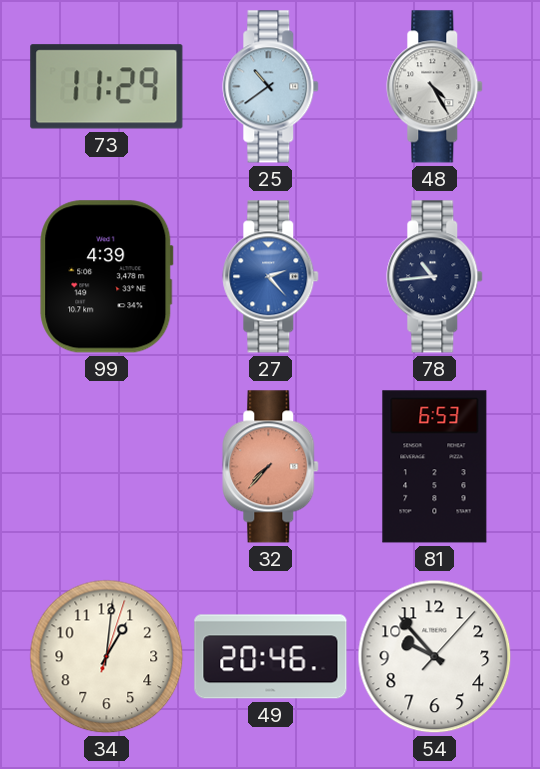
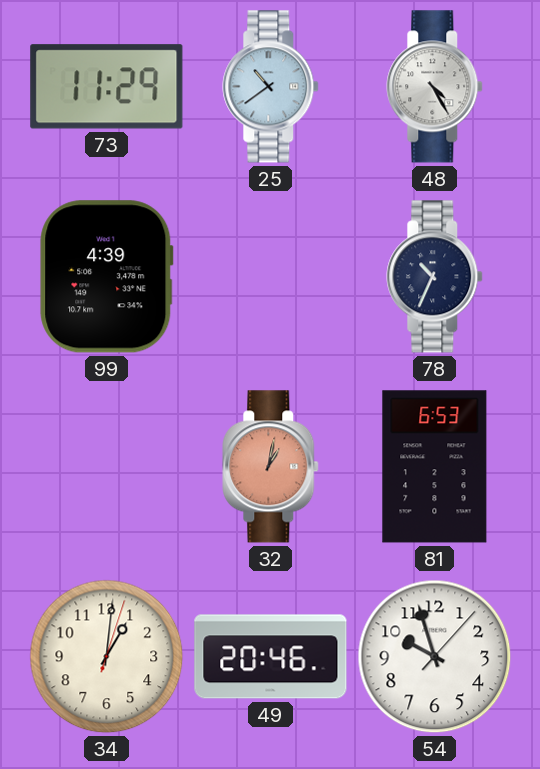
27: 2:23 -> none
78: 10:44 -> 10:34
32: 7:37 -> 1:02
54: 9:53 -> 9:57
